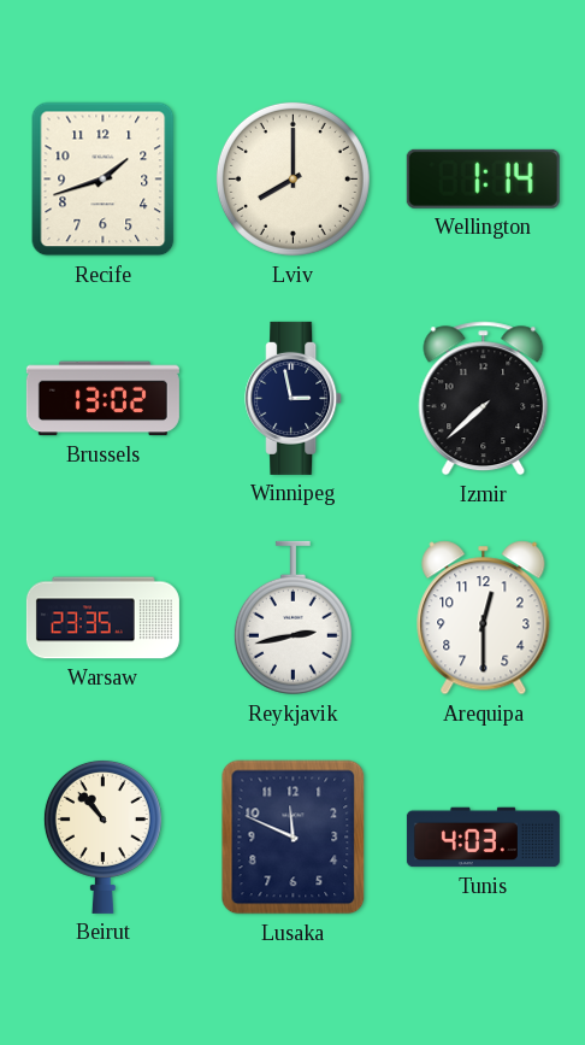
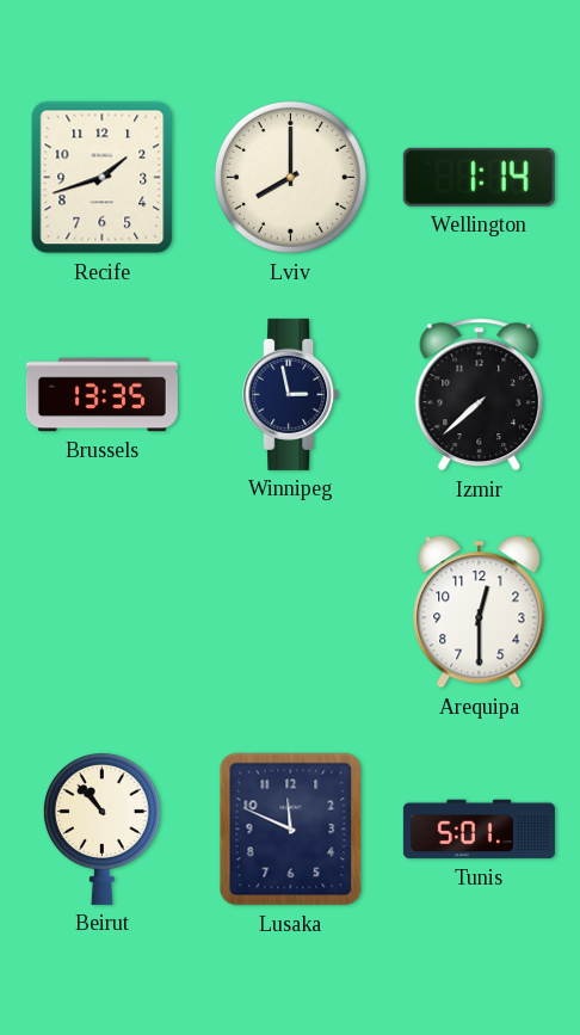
Brussels: 13:02 -> 13:35
Warsaw: 23:35 -> none
Reykjavik: 2:43 -> none
Tunis: 4:03 -> 5:01
